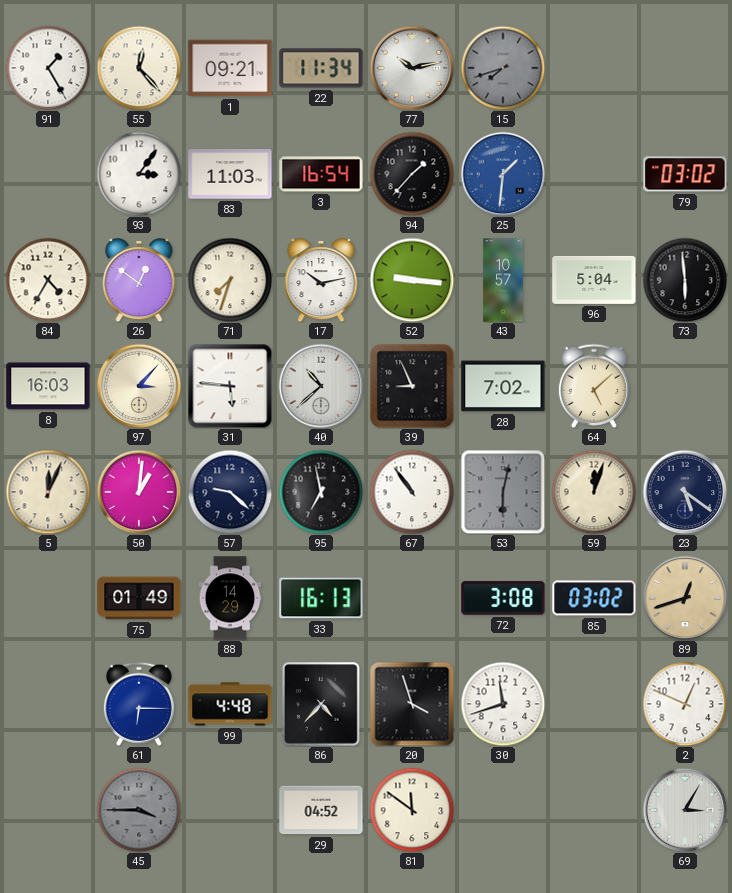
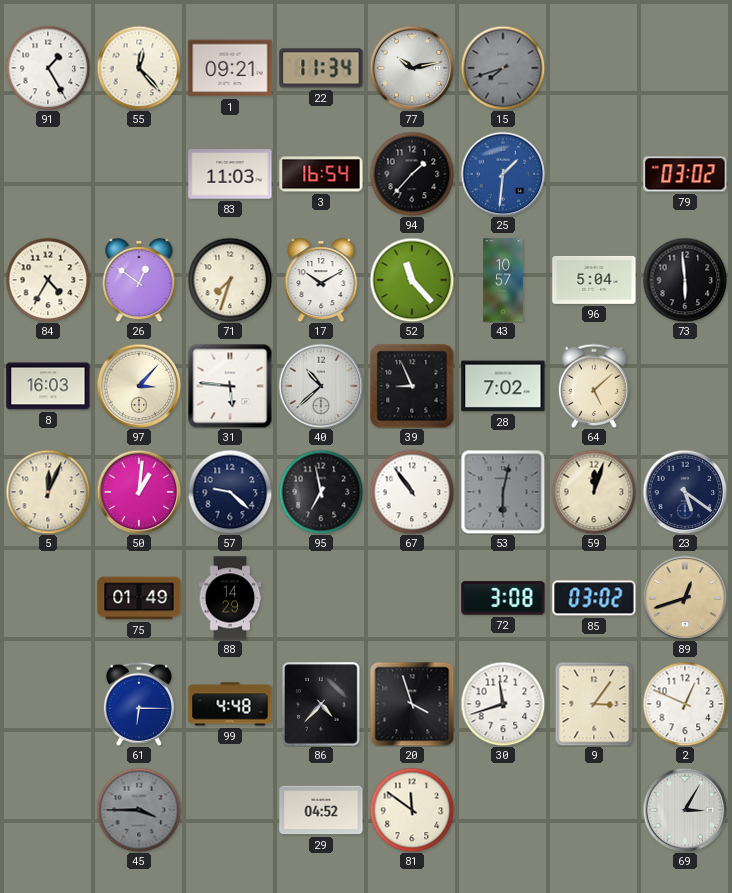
93: 3:06 -> none
17: 10:13 -> 10:10
52: 9:16 -> 11:23
33: 16:13 -> none
9: none -> 3:06
